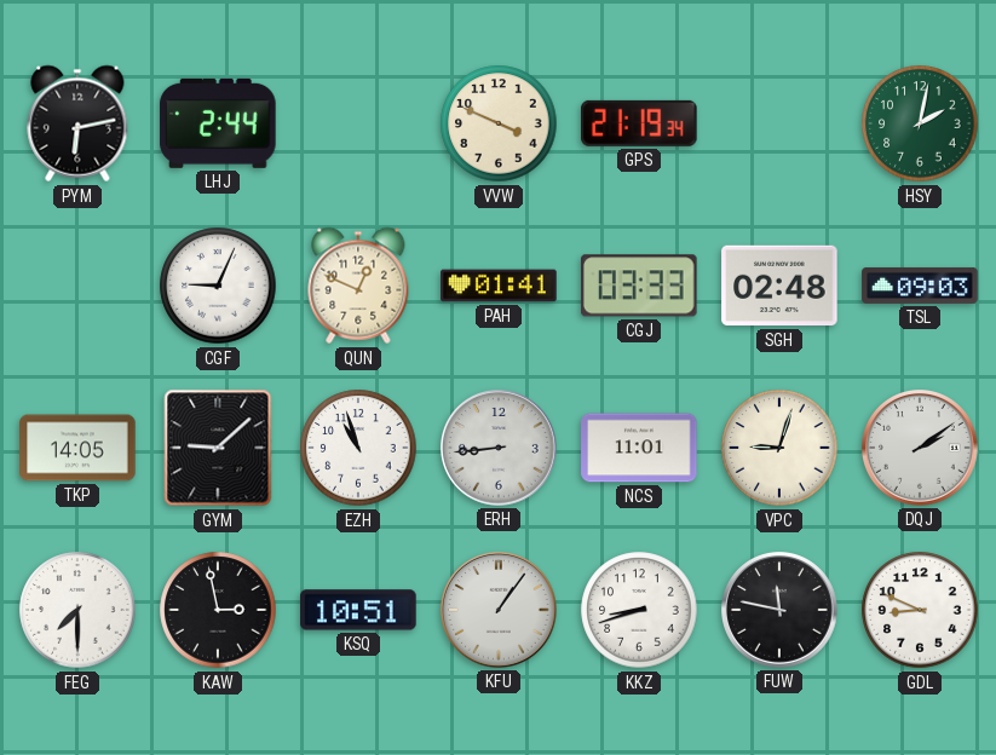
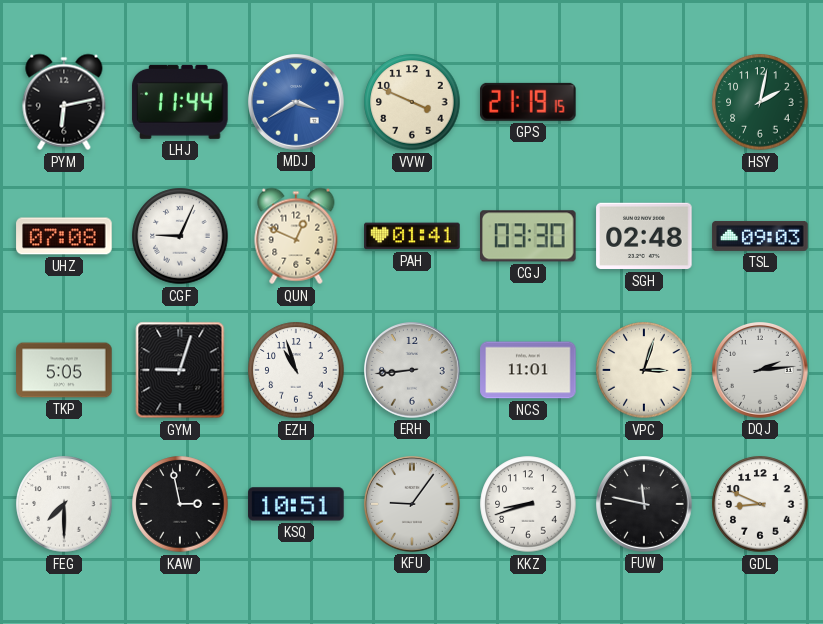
LHJ: 2:44 -> 11:44
MDJ: none -> 3:40
GPS: 21:19:34 -> 21:19:15
UHZ: none -> 07:08
CGJ: 03:33 -> 03:30
TKP: 14:05 -> 5:05
GYM: 9:08 -> 9:03
VPC: 9:03 -> 3:03
DQJ: 2:09 -> 2:14
KFU: 1:06 -> 9:06
